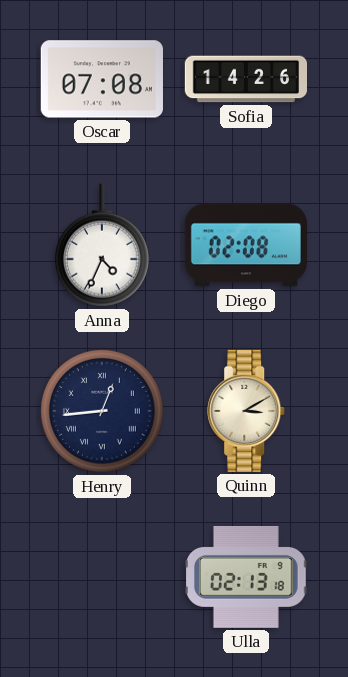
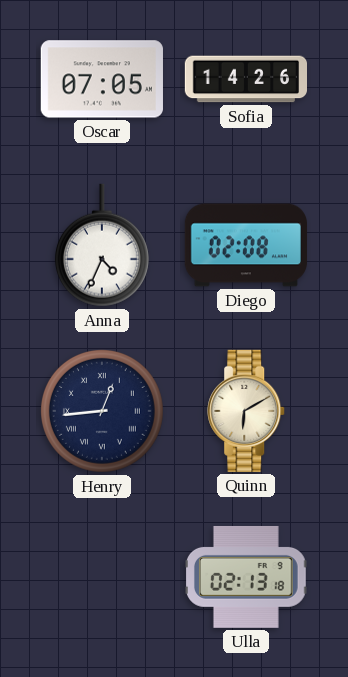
Oscar: 07:08 -> 07:05
Quinn: 3:10 -> 6:10
